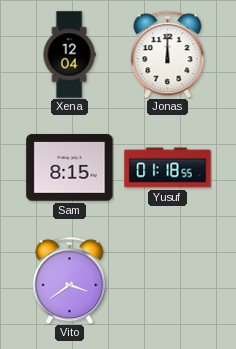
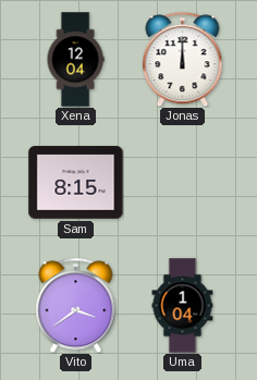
Yusuf: 01:18 -> none
Uma: none -> 1:04
